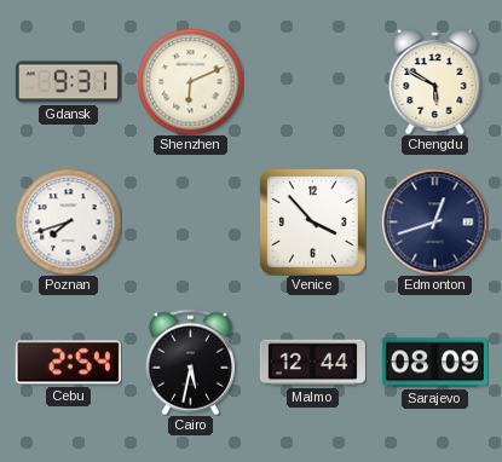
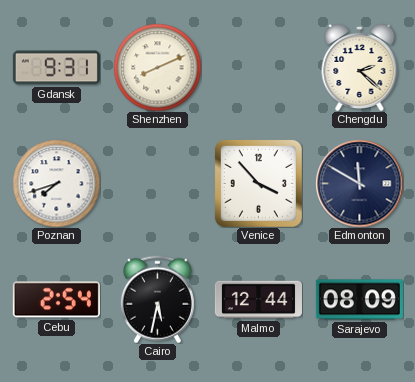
Shenzhen: 6:11 -> 8:11
Chengdu: 5:50 -> 2:22
Edmonton: 12:42 -> 11:50
